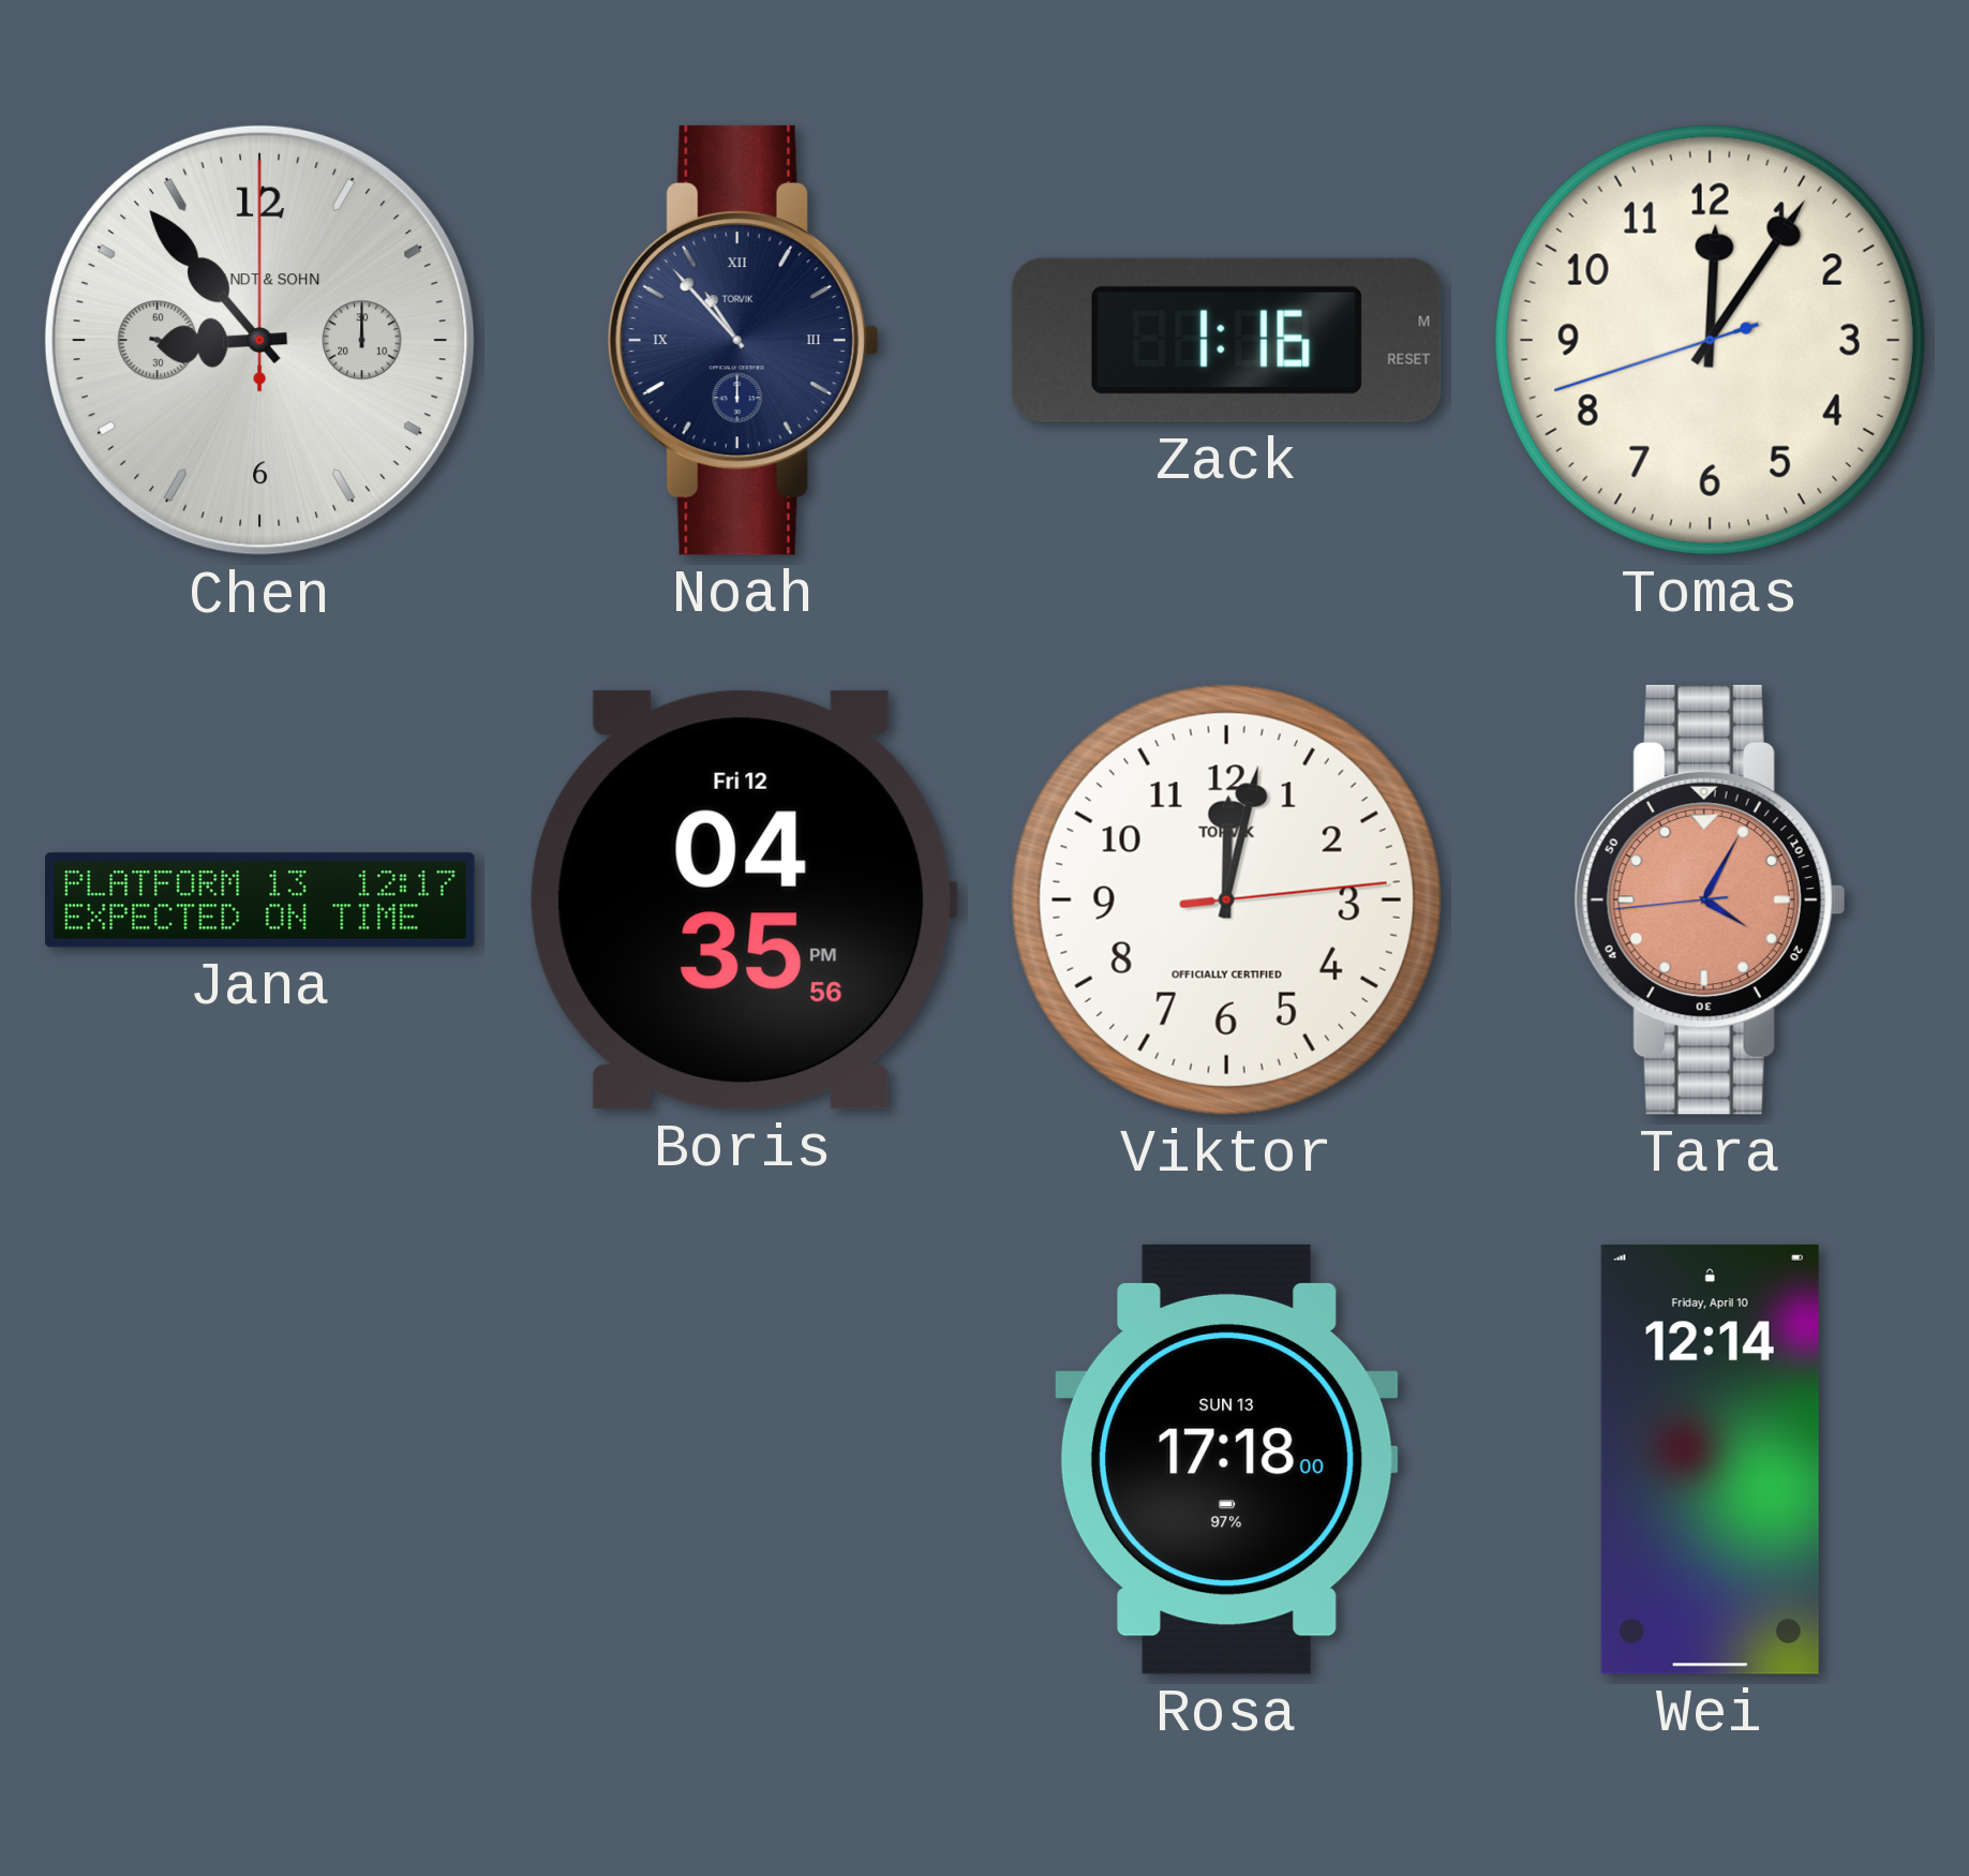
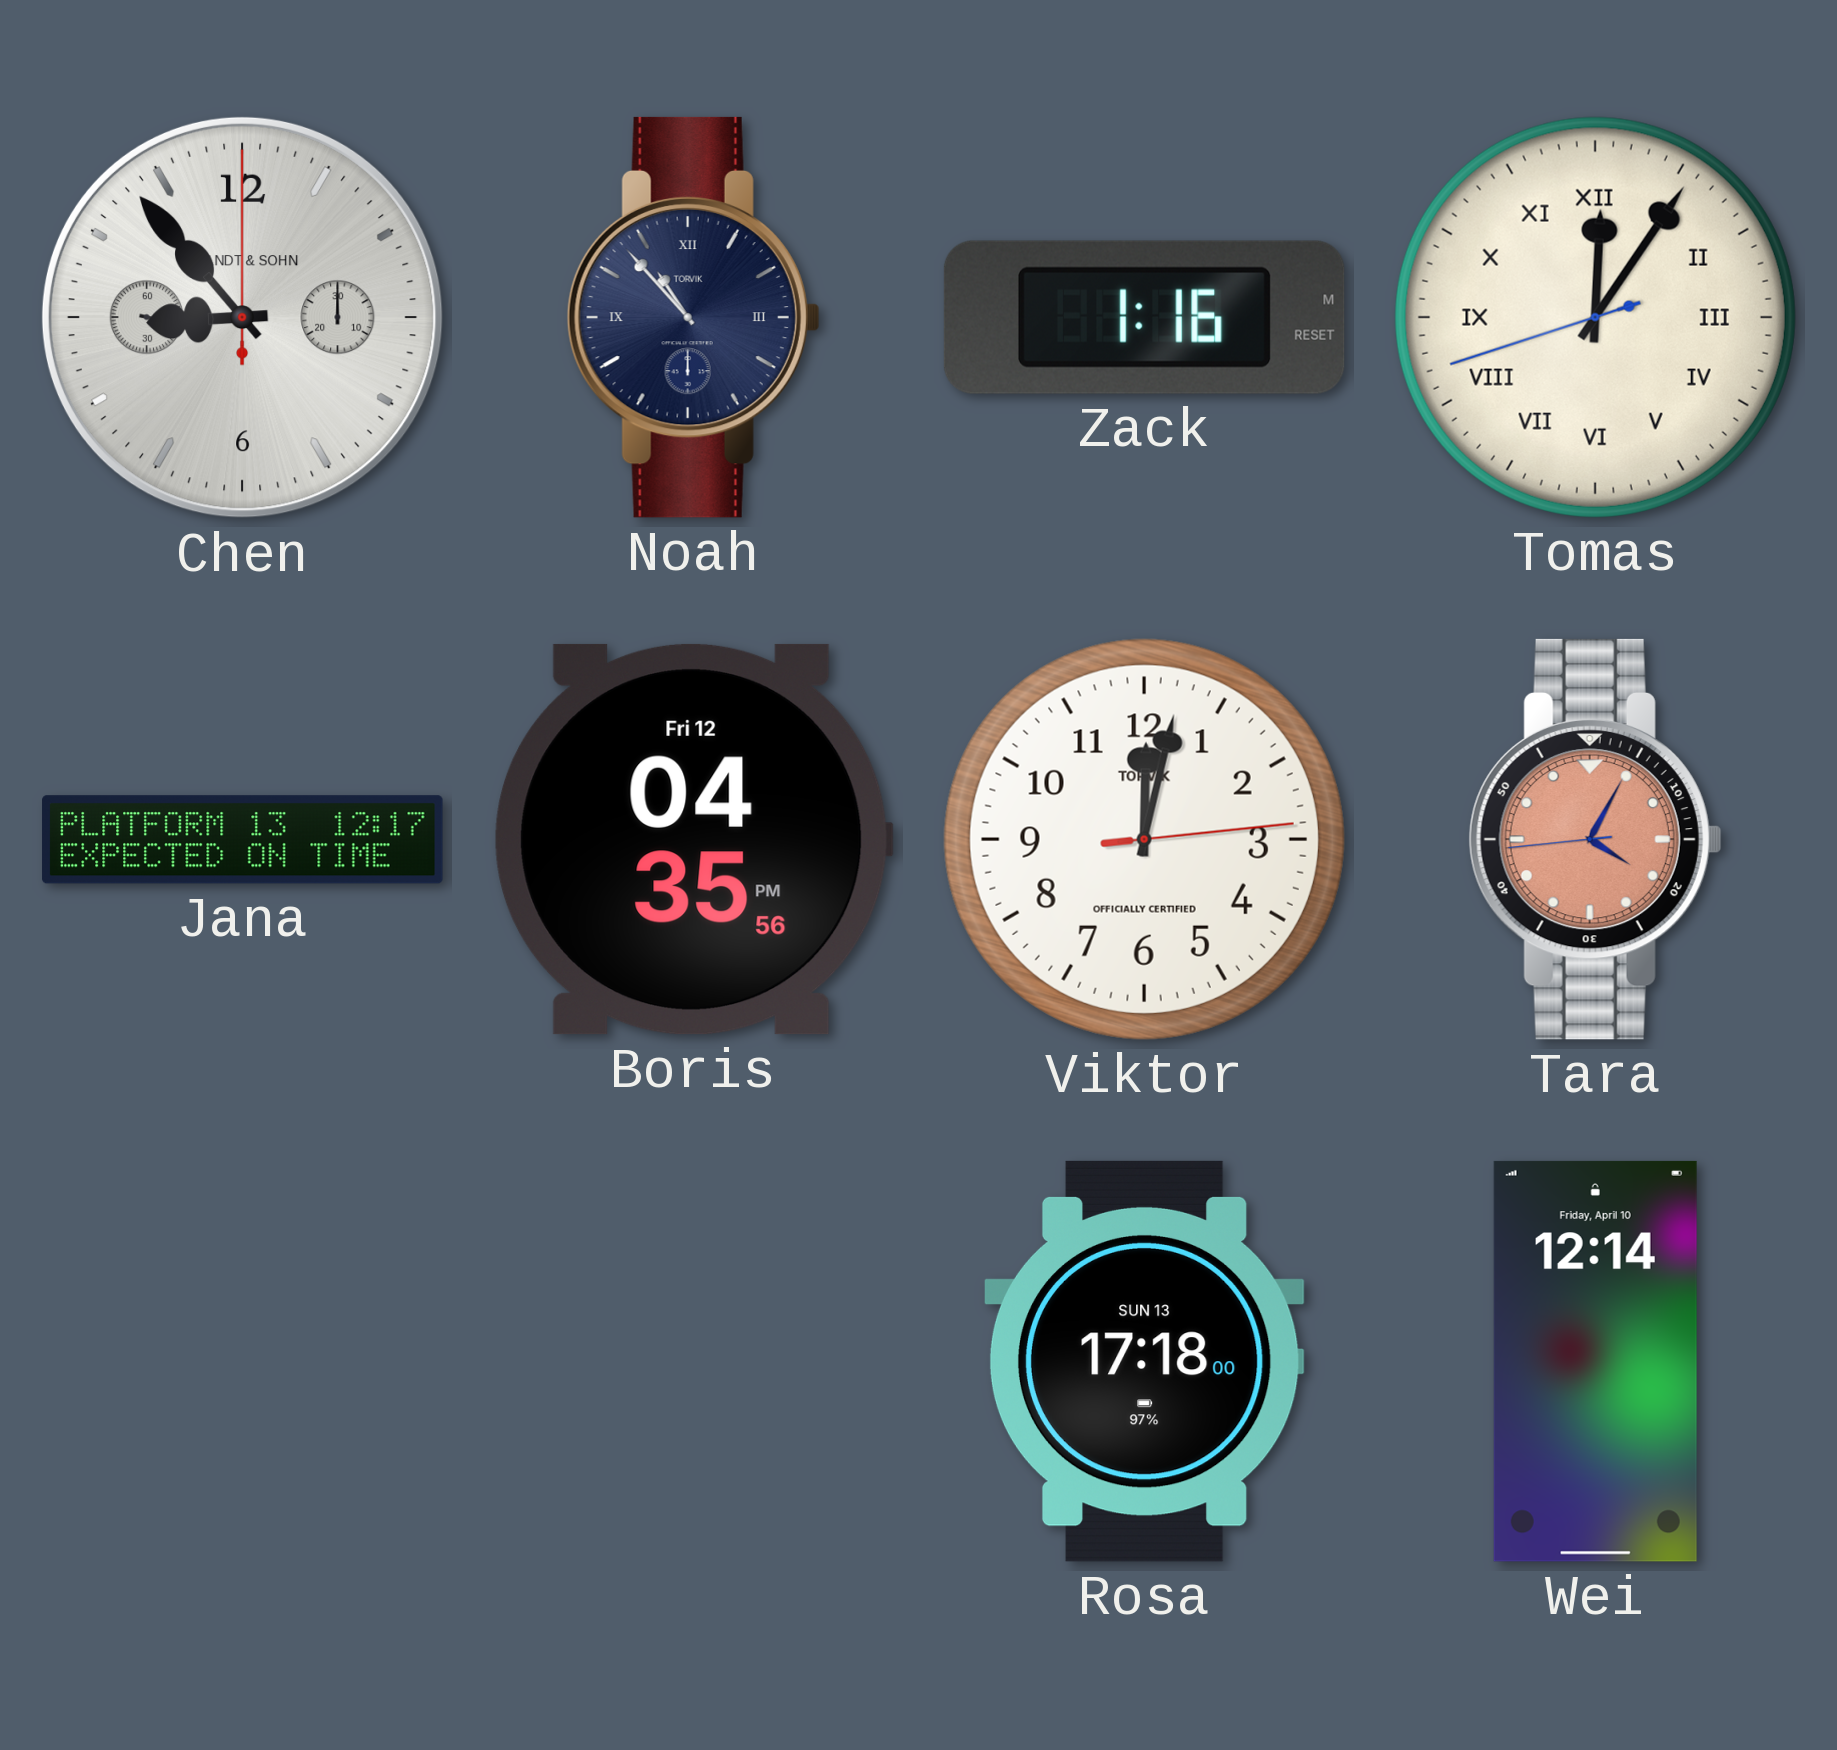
Tomas numerals: Arabic -> Roman
